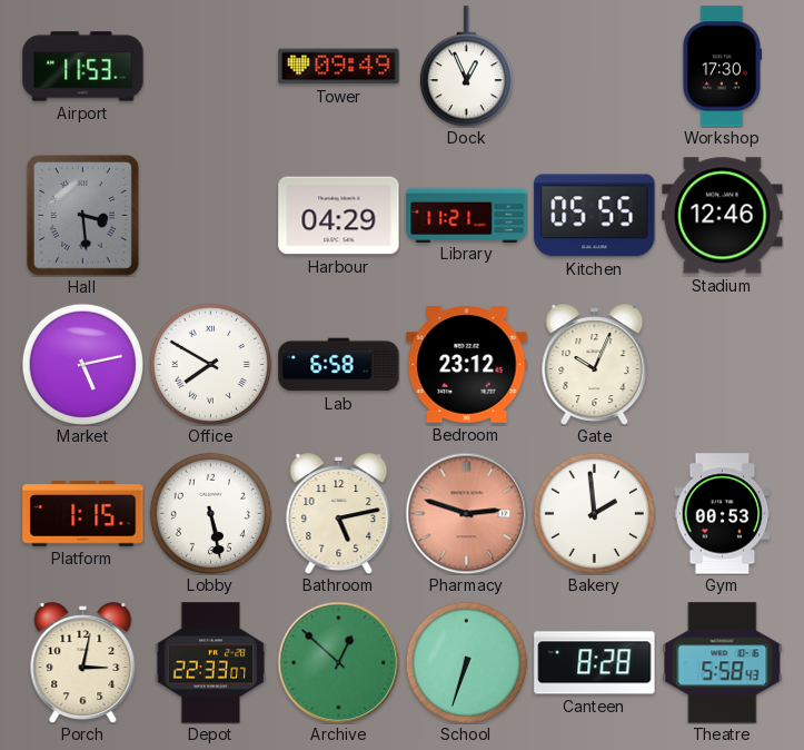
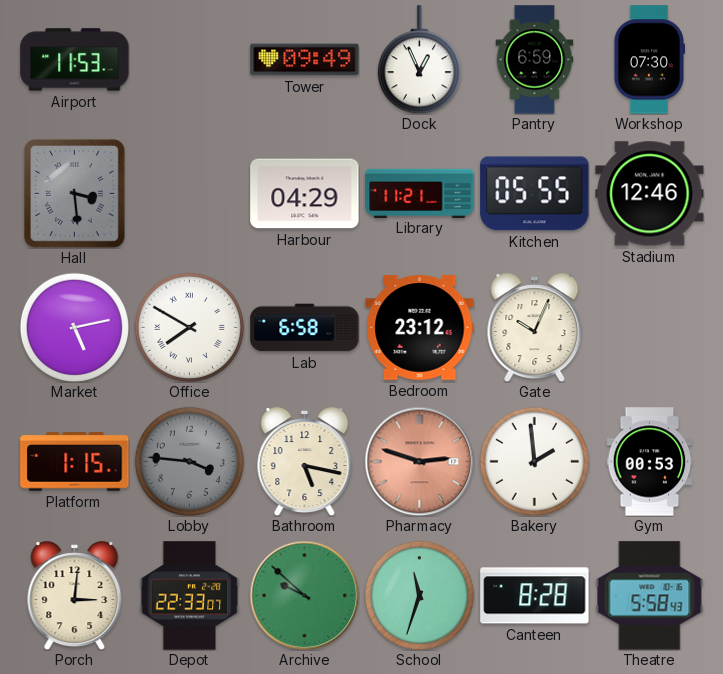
Pantry: none -> 6:59
Workshop: 17:30 -> 07:30
Lobby: 5:28 -> 3:46
Lobby dial: white -> grey
Bathroom: 5:13 -> 5:17
Porch: 3:02 -> 3:01
Archive: 12:52 -> 9:52
School: 6:33 -> 11:33
